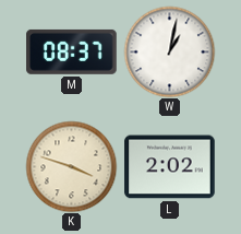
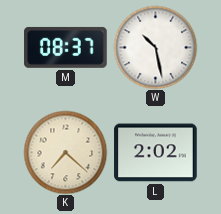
W: 1:02 -> 10:28
K: 3:48 -> 7:22
